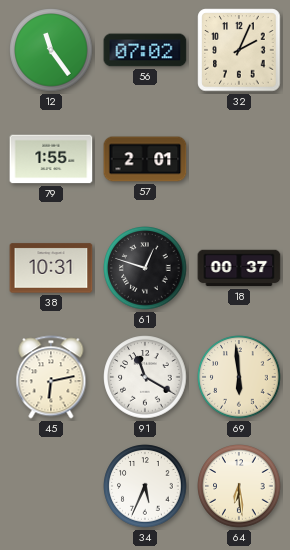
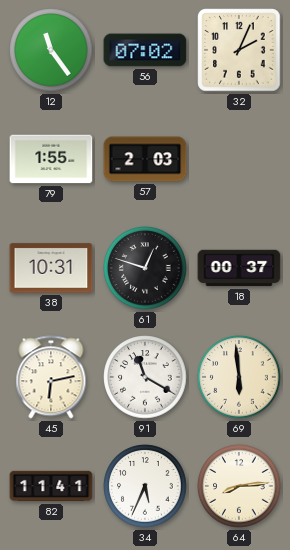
57: 2:01 -> 2:03
82: none -> 11:41
64: 6:29 -> 8:14
